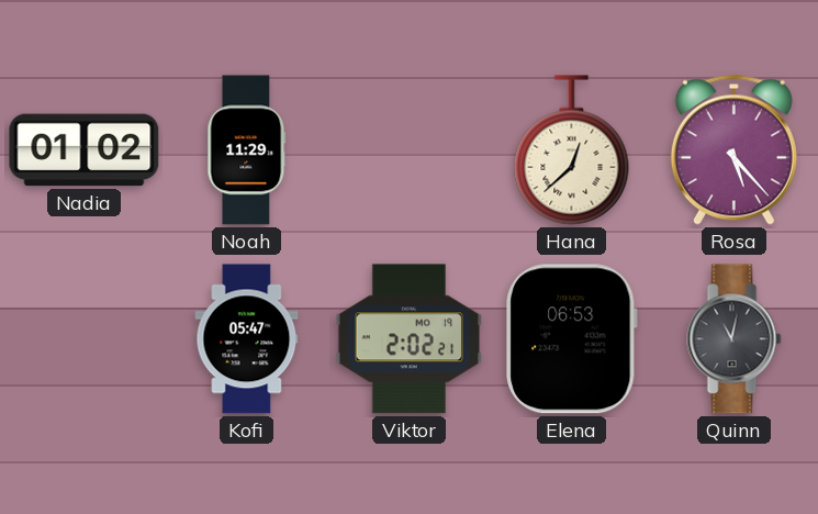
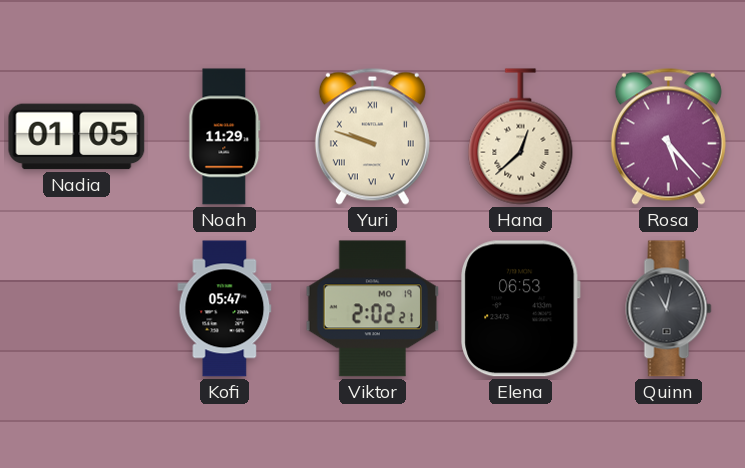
Nadia: 01:02 -> 01:05
Yuri: none -> 9:48
